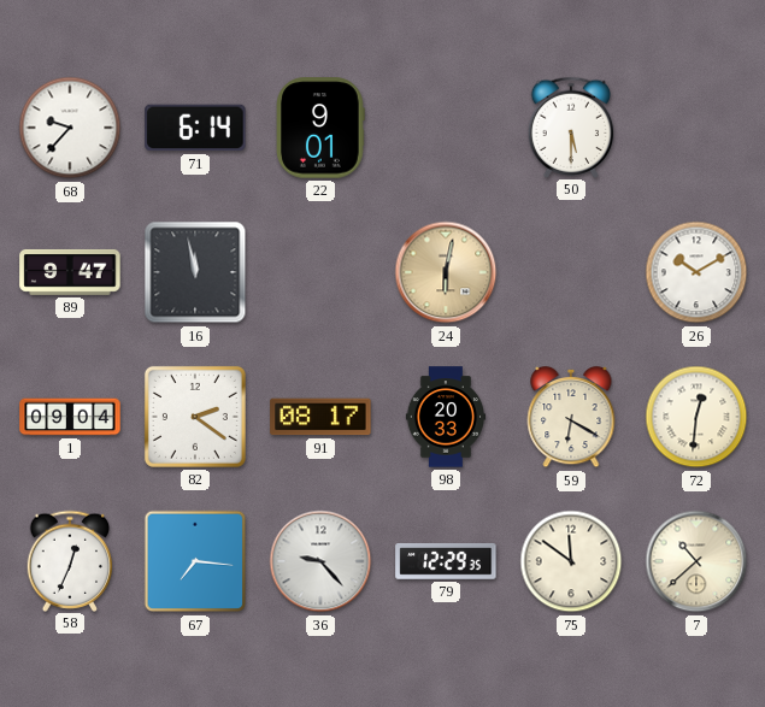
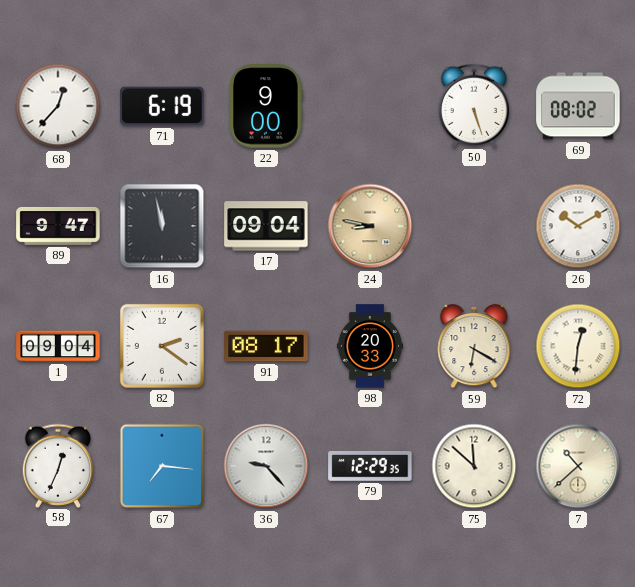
68: 9:37 -> 12:37
71: 6:14 -> 6:19
22: 9:01 -> 9:00
50: 5:30 -> 5:27
69: none -> 08:02
17: none -> 09:04
24: 6:02 -> 8:47
75: 11:51 -> 11:52
